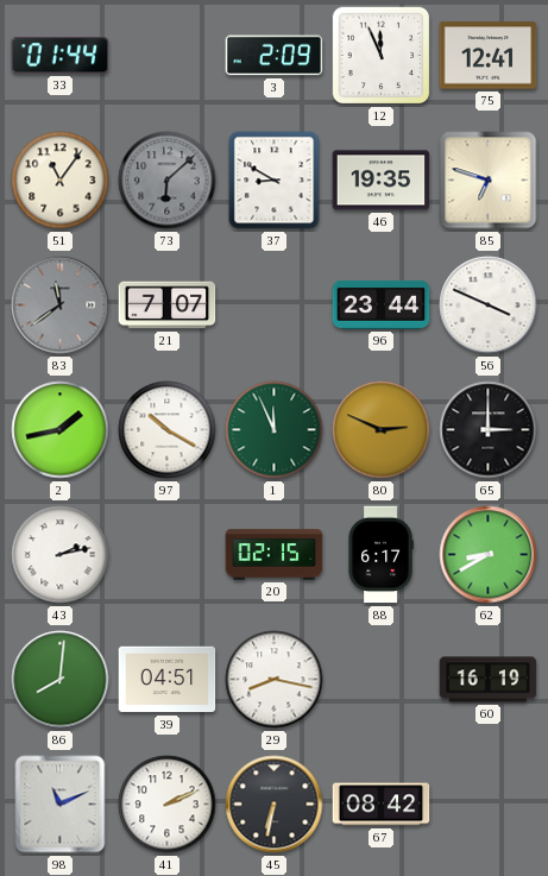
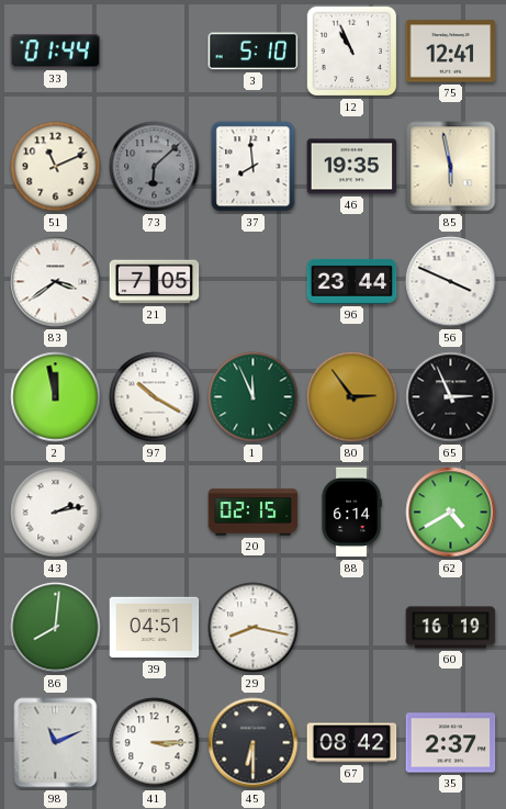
3: 2:09 -> 5:10
12: 11:56 -> 10:56
51: 11:06 -> 11:11
37: 8:50 -> 7:59
85: 6:48 -> 5:58
83: 11:39 -> 3:39
83 dial: grey -> white
21: 7:07 -> 7:05
2: 1:43 -> 11:58
80: 2:49 -> 2:54
65: 3:00 -> 2:56
88: 6:17 -> 6:14
62: 8:40 -> 4:40
41: 2:11 -> 3:15
45: 6:32 -> 6:30
35: none -> 2:37
